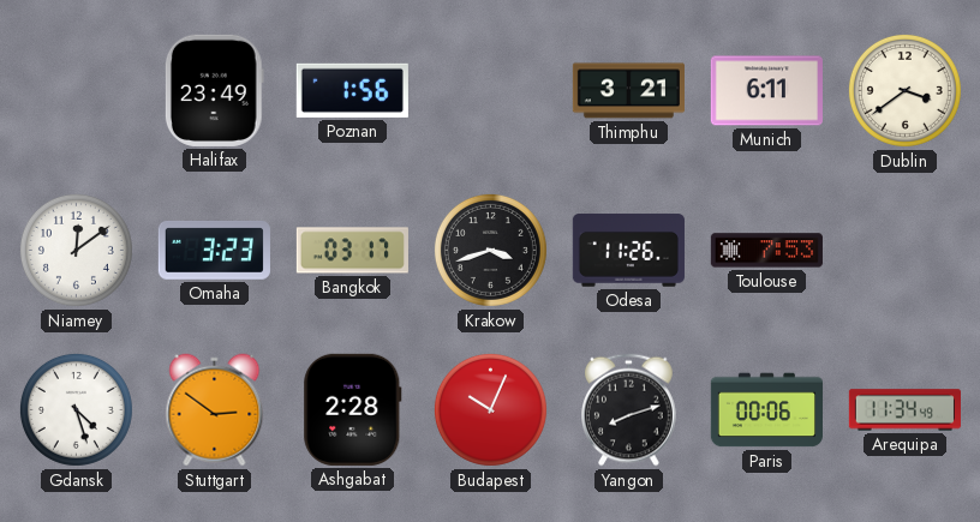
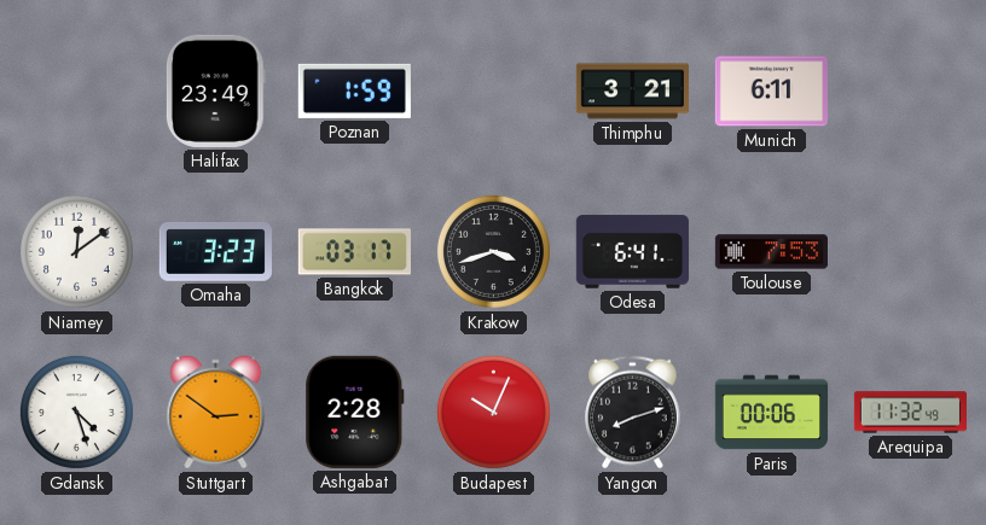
Poznan: 1:56 -> 1:59
Dublin: 3:39 -> none
Odesa: 11:26 -> 6:41
Arequipa: 11:34 -> 11:32
